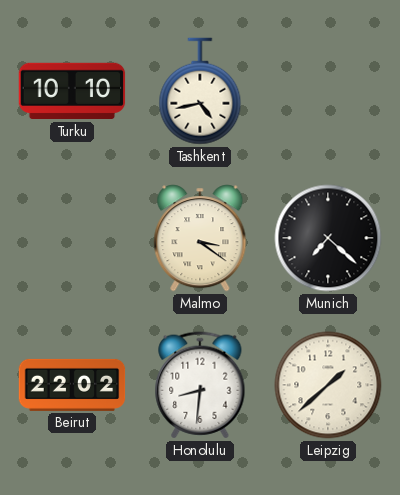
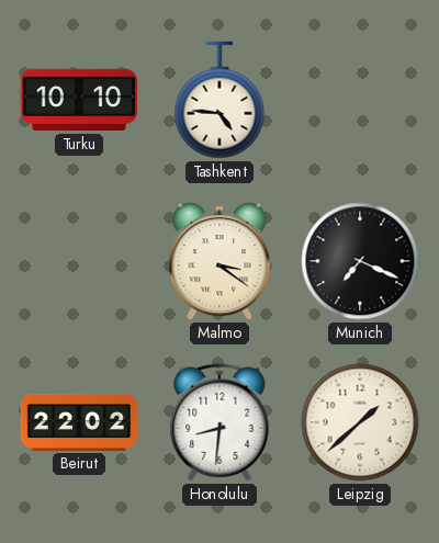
Tashkent: 4:43 -> 4:46
Munich: 7:22 -> 7:19
